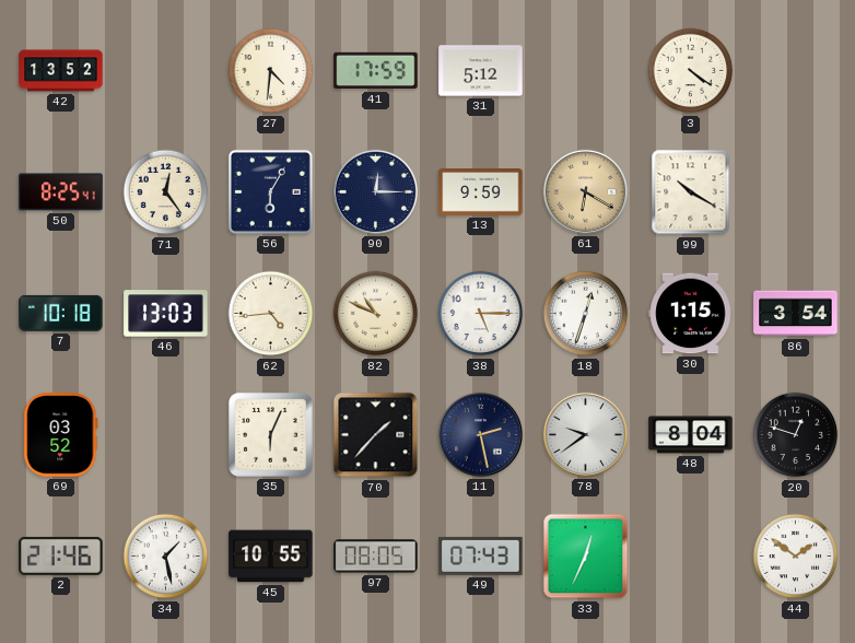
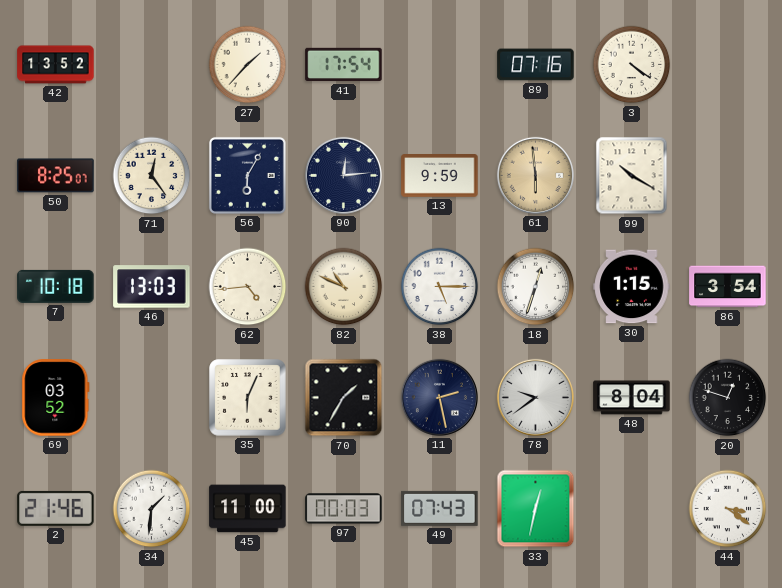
27: 4:31 -> 1:37
41: 17:59 -> 17:54
31: 5:12 -> none
89: none -> 07:16
50: 8:25:41 -> 8:25:07
90: 12:15 -> 12:14
61: 6:20 -> 5:59
70: 1:37 -> 1:35
34: 1:28 -> 1:31
45: 10:55 -> 11:00
97: 08:05 -> 00:03
33: 12:34 -> 12:32
44: 1:51 -> 3:21
